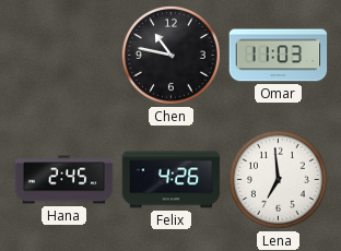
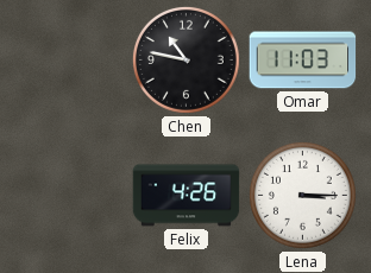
Hana: 2:45 -> none
Lena: 6:59 -> 3:15
